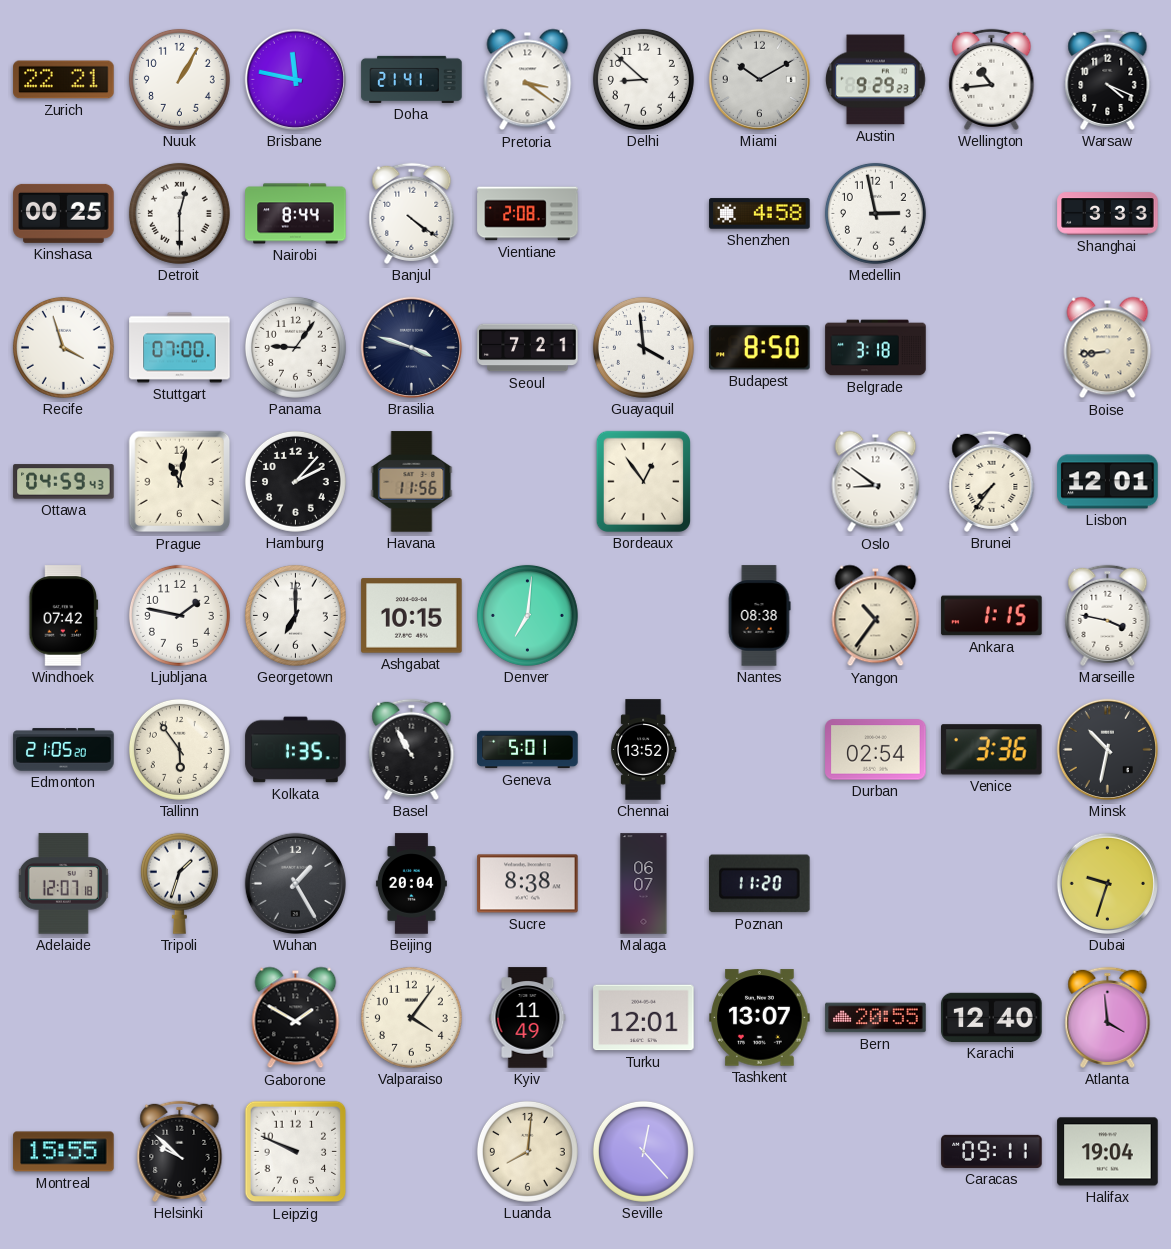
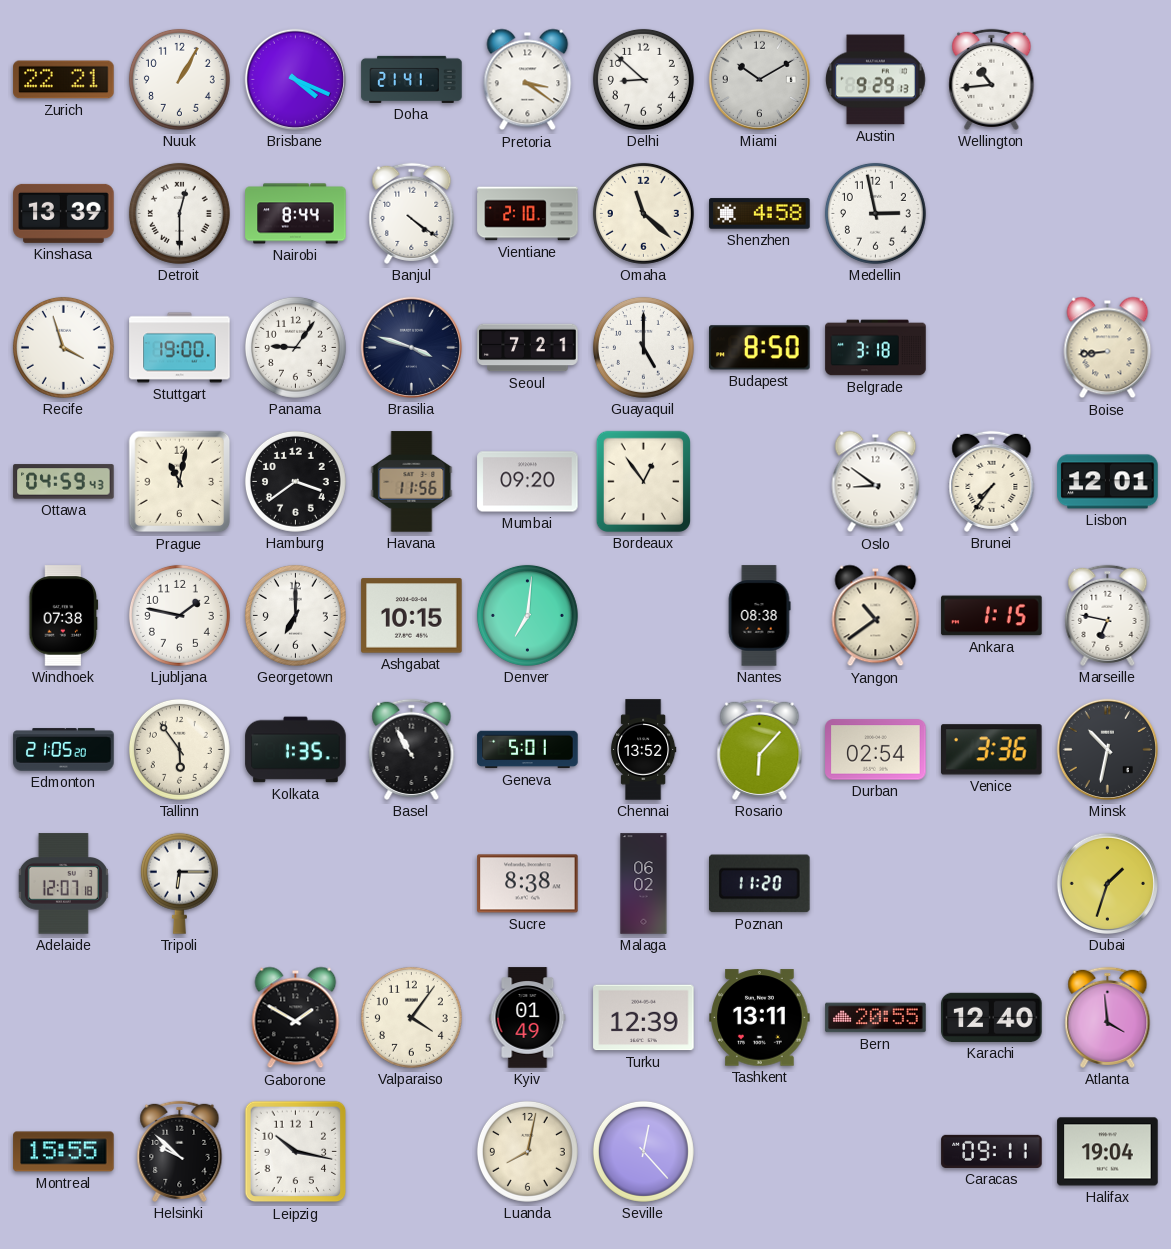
Brisbane: 11:47 -> 4:19
Austin: 9:29:23 -> 9:29:13
Warsaw: 4:19 -> none
Kinshasa: 00:25 -> 13:39
Vientiane: 2:08 -> 2:10
Omaha: none -> 11:22
Shanghai: 3:33 -> none
Stuttgart: 07:00 -> 19:00
Guayaquil: 3:59 -> 5:00
Hamburg: 2:07 -> 3:39
Mumbai: none -> 09:20
Windhoek: 07:42 -> 07:38
Yangon: 10:36 -> 10:39
Marseille: 3:47 -> 6:47
Rosario: none -> 6:07
Tripoli: 1:33 -> 6:15
Wuhan: 1:25 -> none
Beijing: 20:04 -> none
Malaga: 06:07 -> 06:02
Dubai: 9:33 -> 1:33
Kyiv: 11:49 -> 01:49
Turku: 12:01 -> 12:39
Tashkent: 13:07 -> 13:11
Leipzig: 9:49 -> 10:17
Luanda: 8:01 -> 8:02
